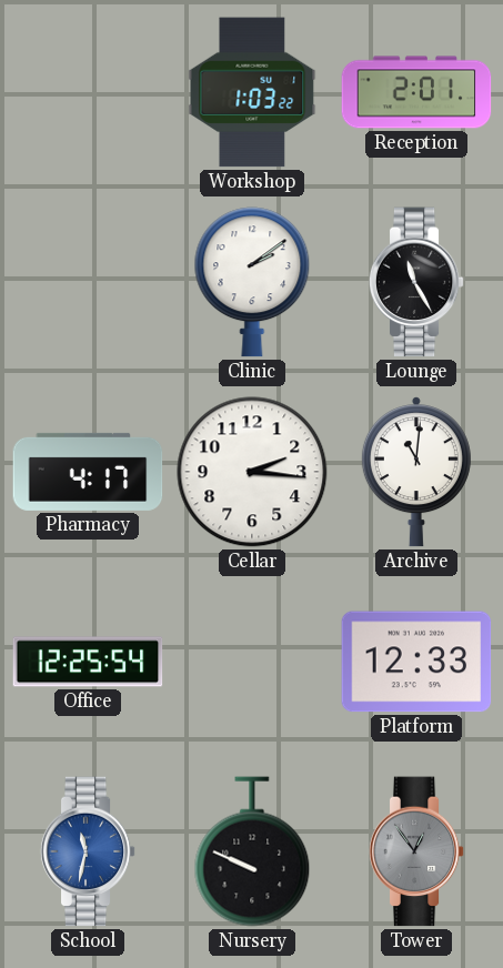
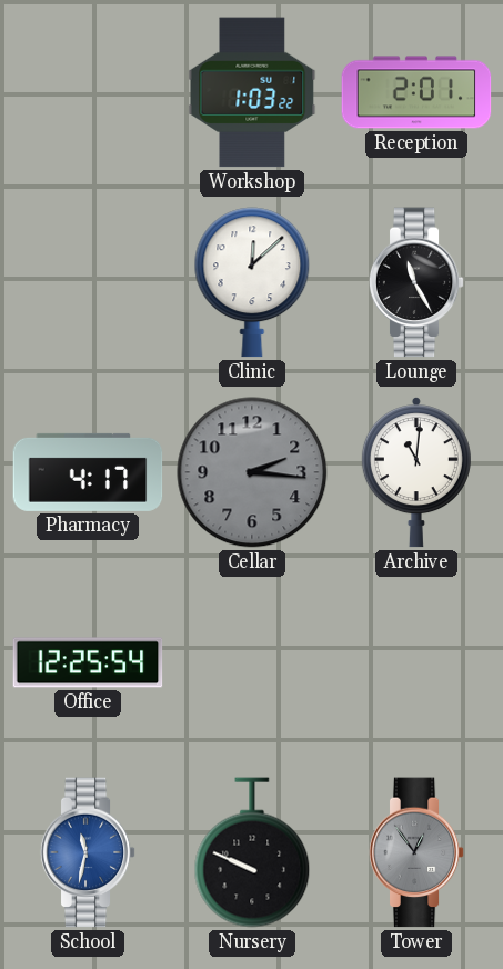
Clinic: 2:09 -> 12:08
Cellar dial: white -> grey
Platform: 12:33 -> none
